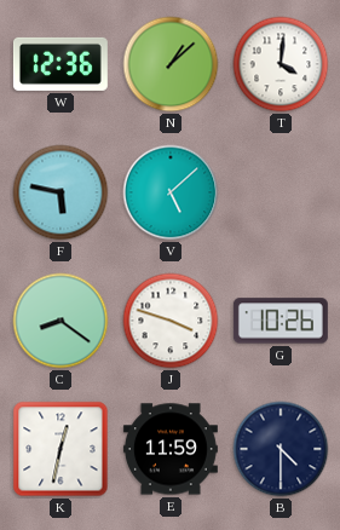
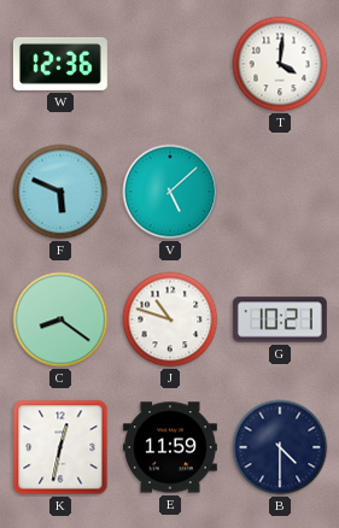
N: 1:08 -> none
F: 5:47 -> 5:49
J: 3:48 -> 10:48
G: 10:26 -> 10:21
